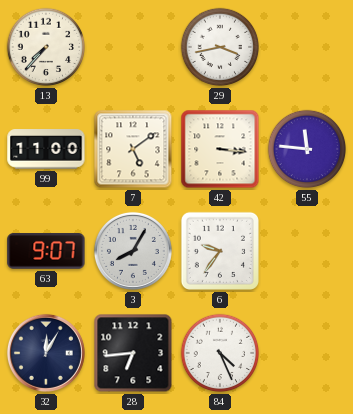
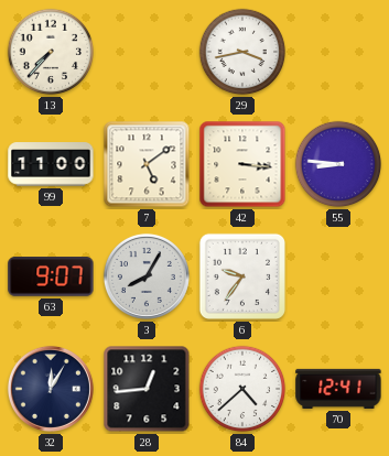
55: 11:46 -> 8:46
28: 6:44 -> 12:44
84: 4:26 -> 4:38
70: none -> 12:41
